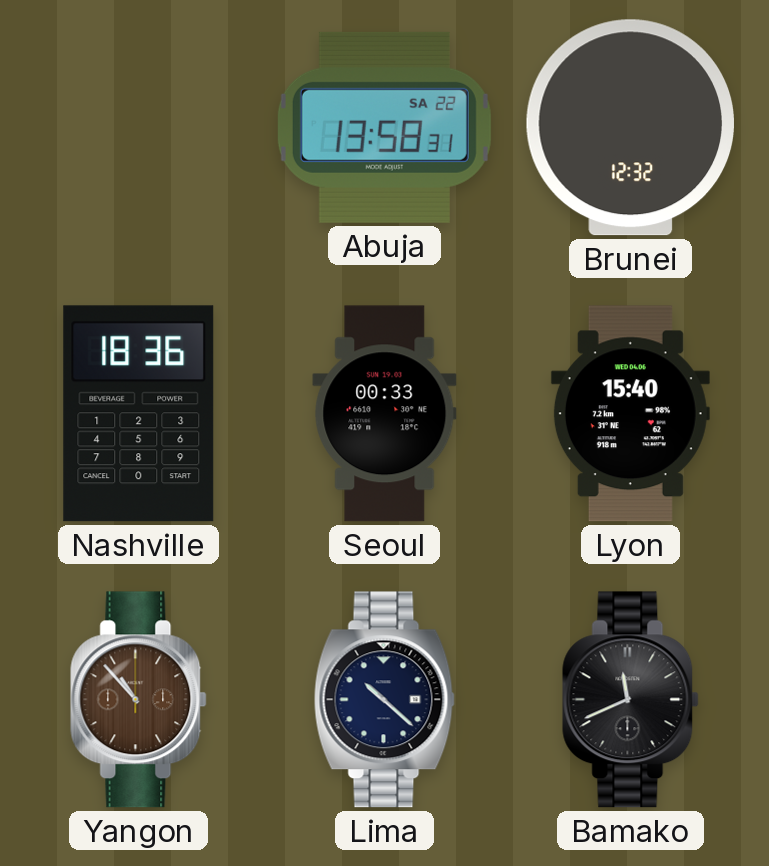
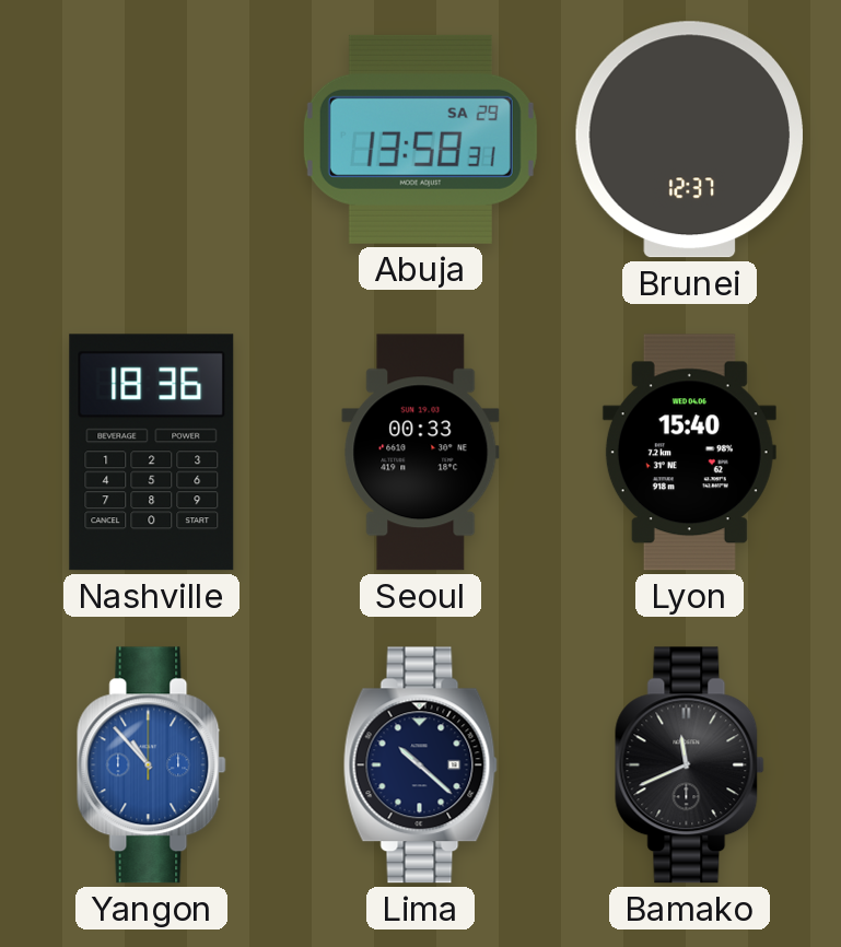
Abuja date: SA 22 -> SA 29
Brunei: 12:32 -> 12:37
Yangon dial: brown -> blue
